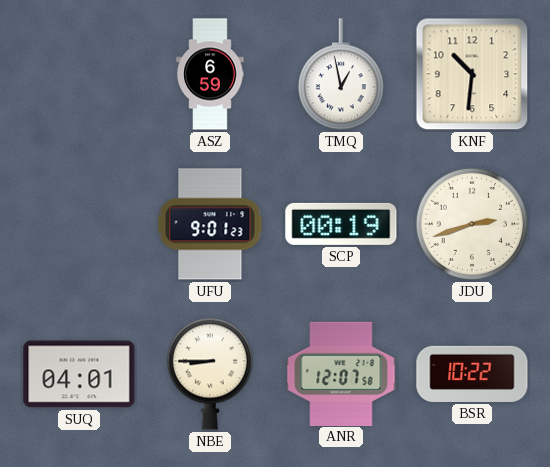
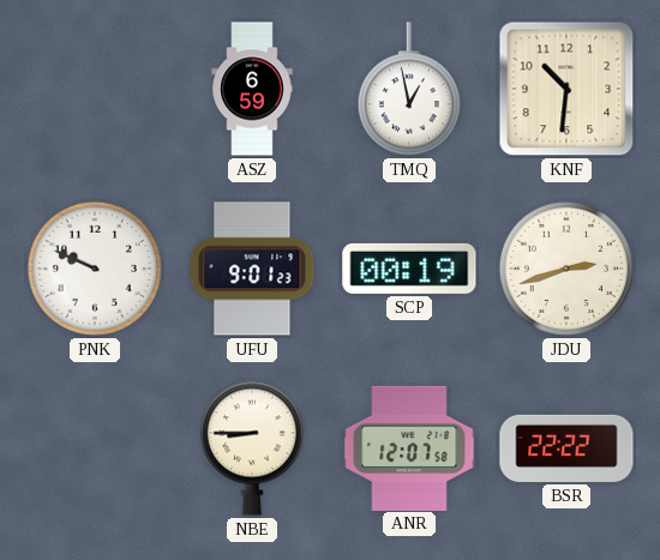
PNK: none -> 9:49
SUQ: 04:01 -> none
BSR: 10:22 -> 22:22
